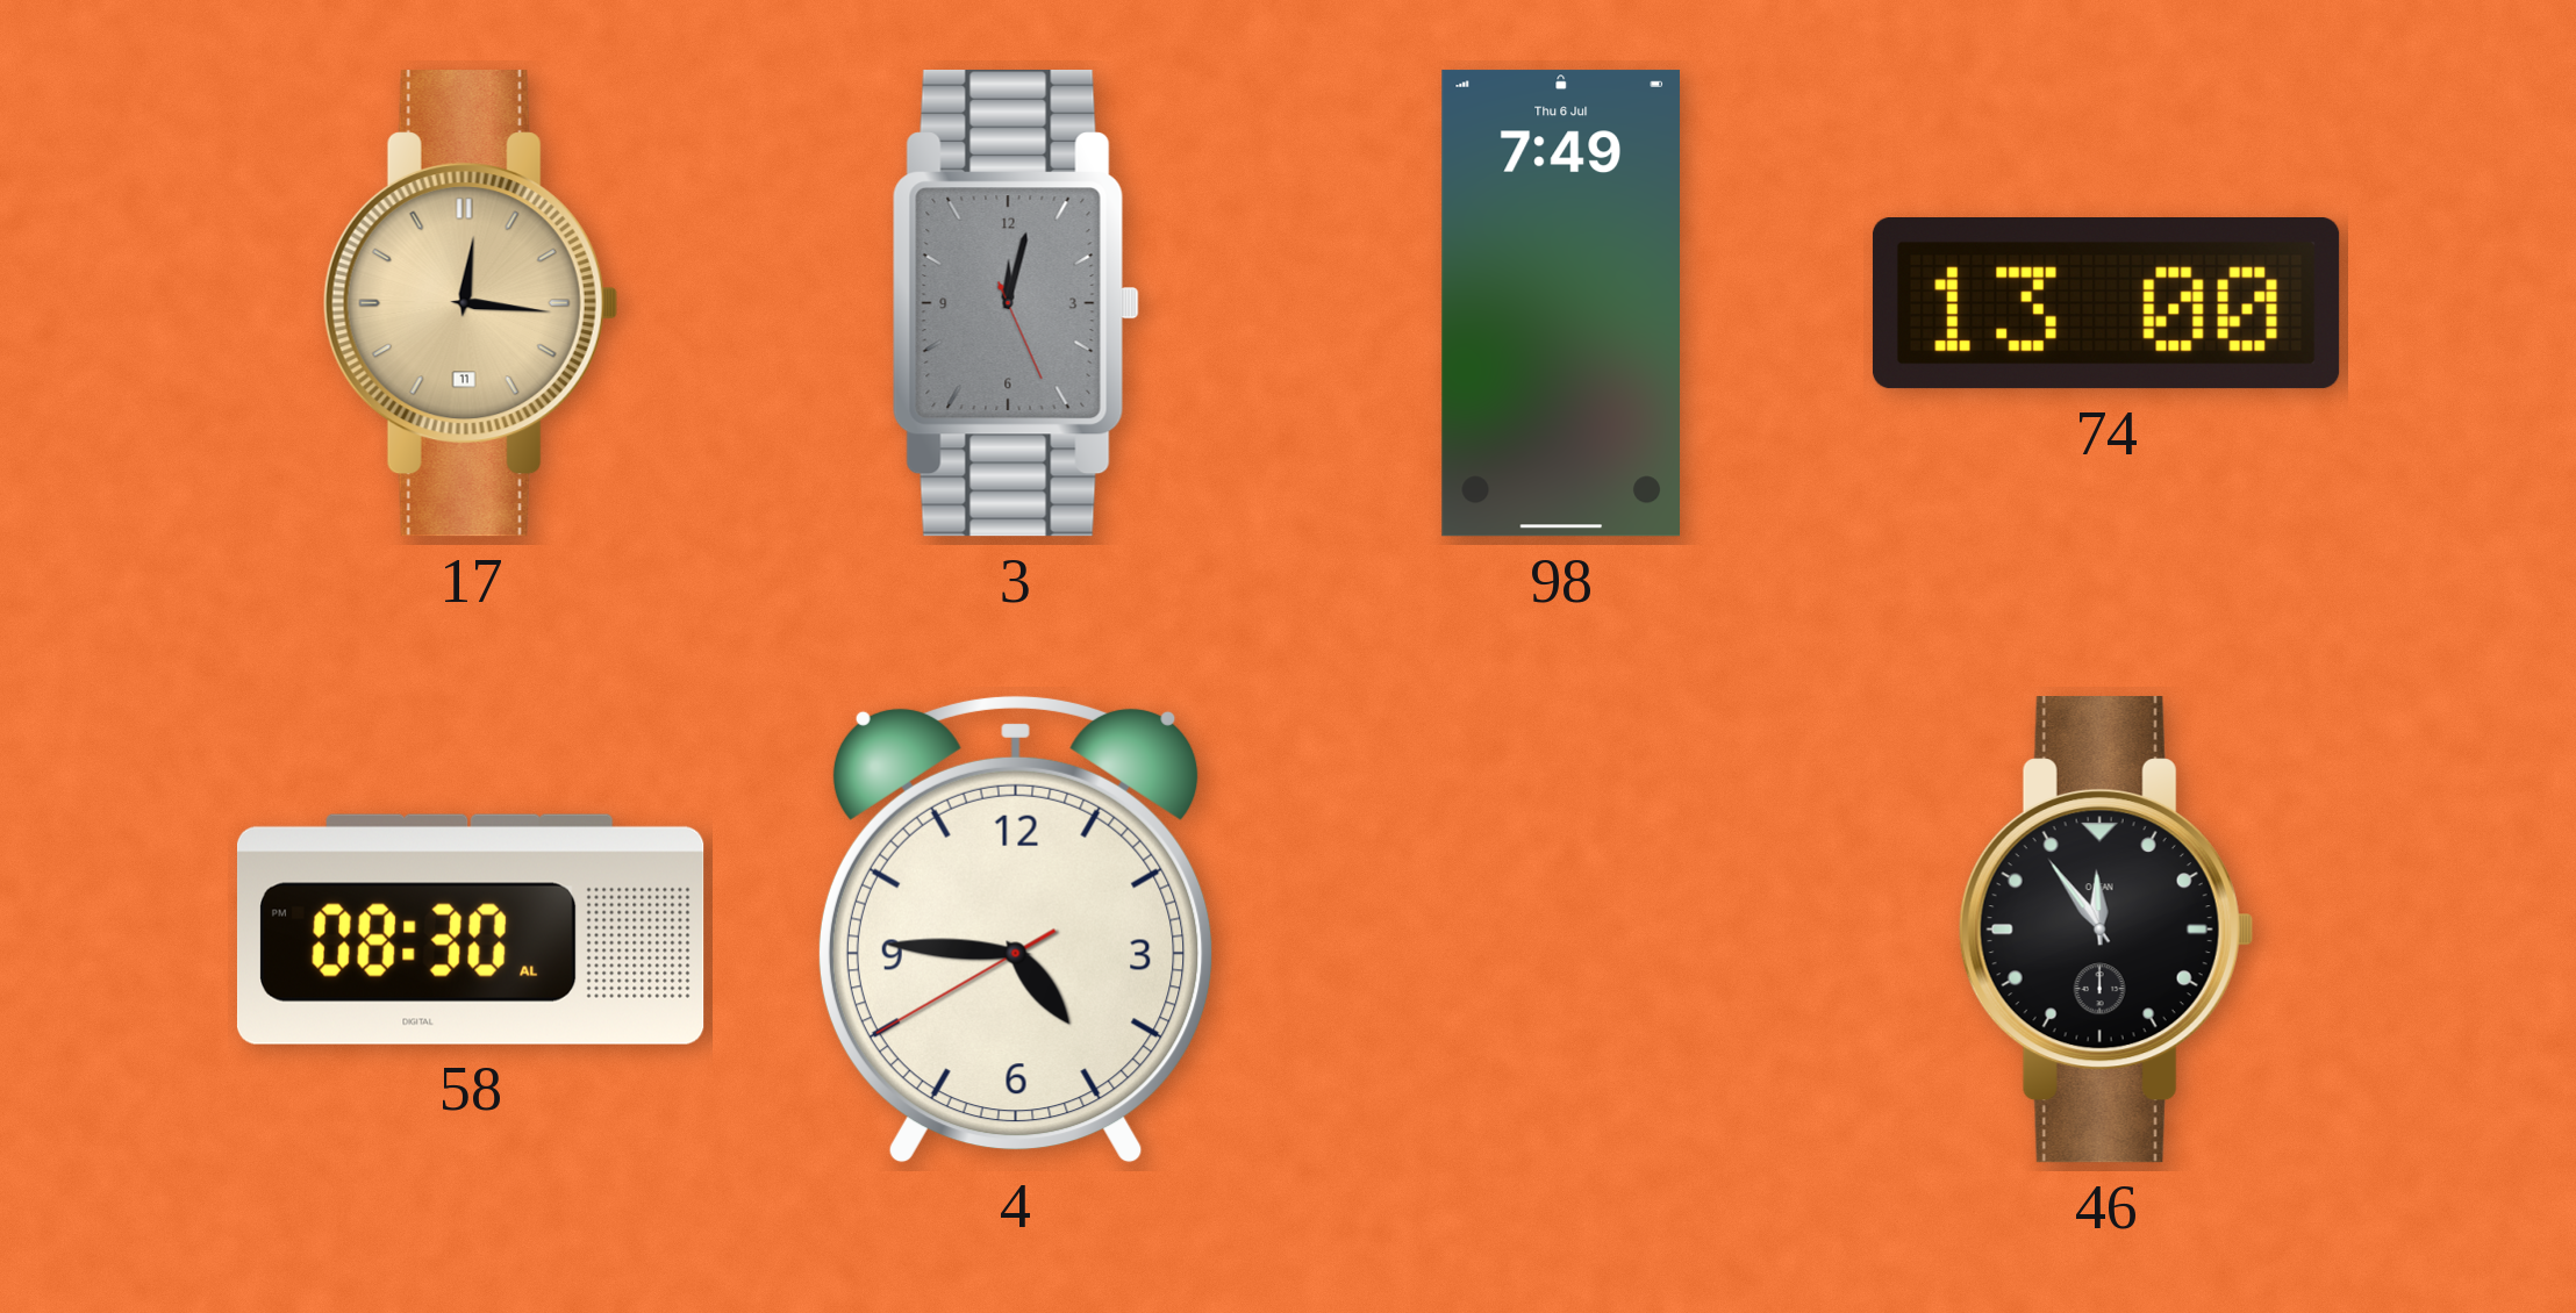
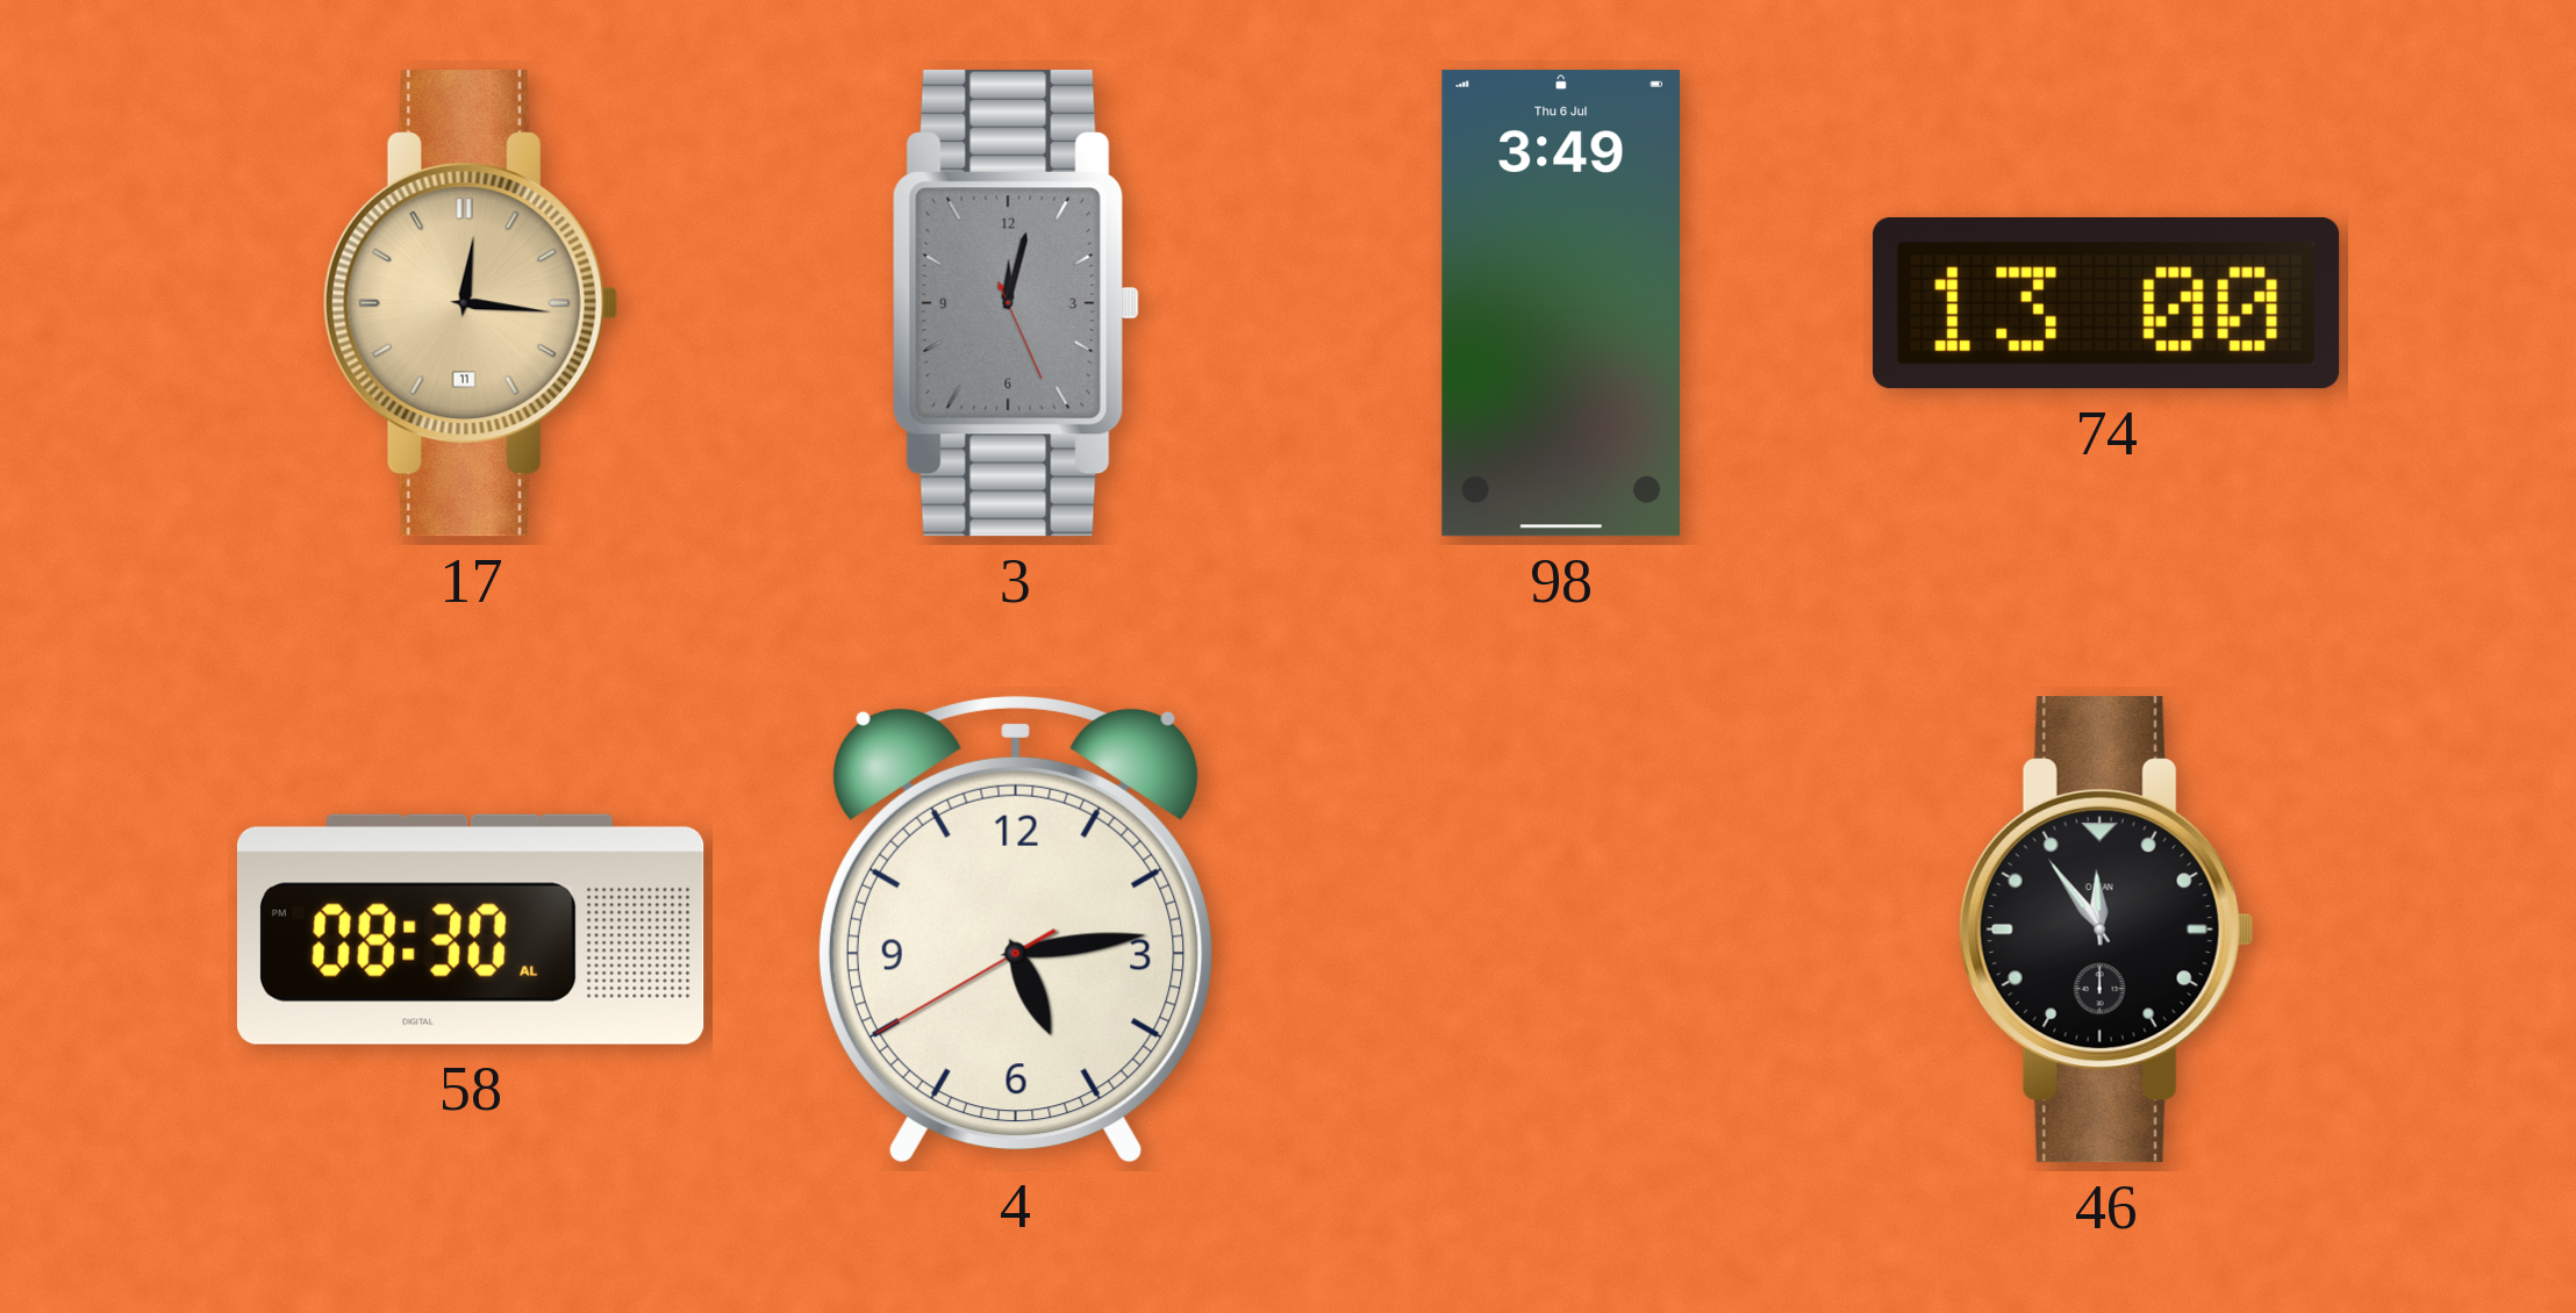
98: 7:49 -> 3:49
4: 4:45 -> 5:13
